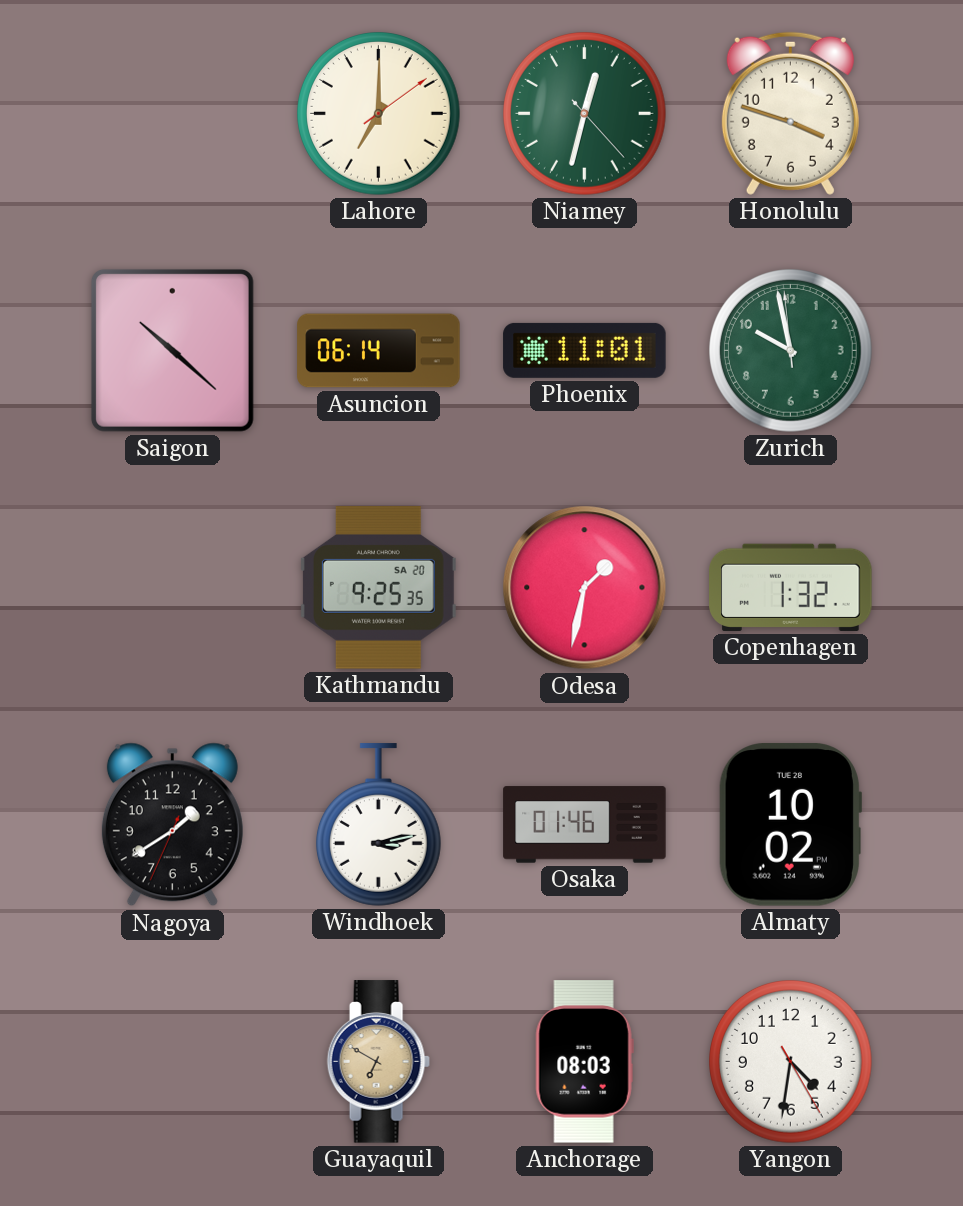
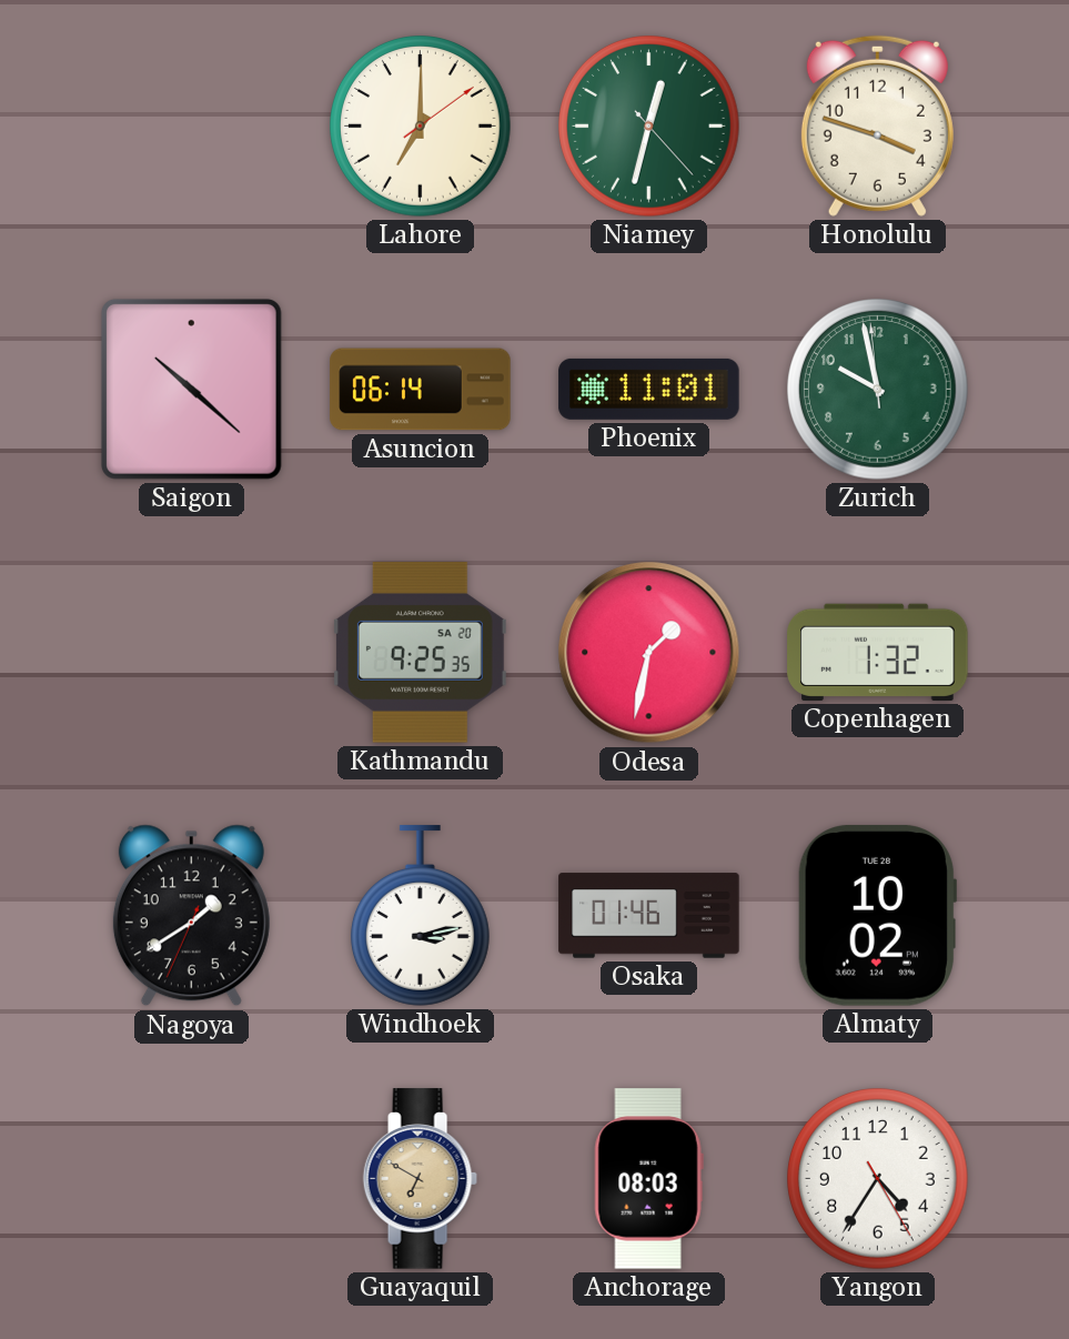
Yangon: 4:31 -> 4:35
